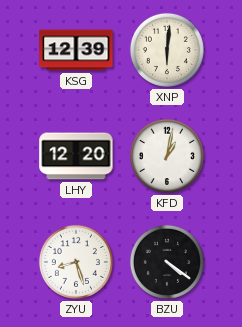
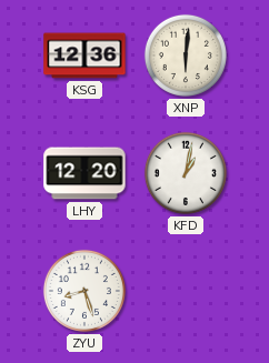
KSG: 12:39 -> 12:36
BZU: 4:21 -> none
